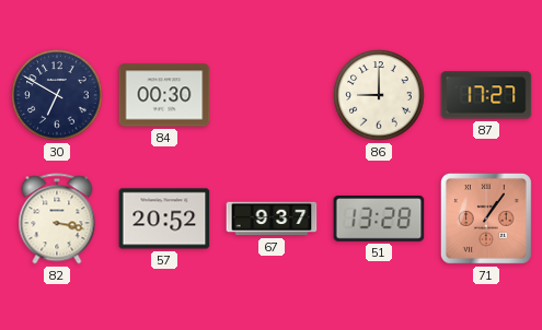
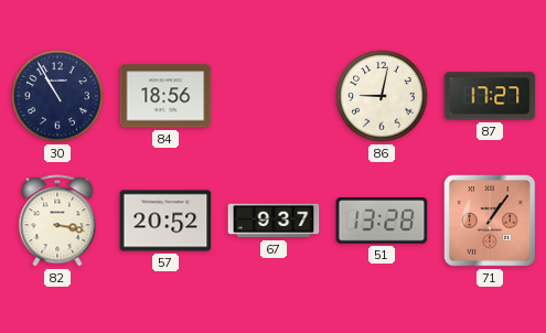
30: 6:50 -> 10:55
84: 00:30 -> 18:56
86: 9:00 -> 9:02
